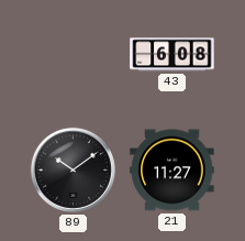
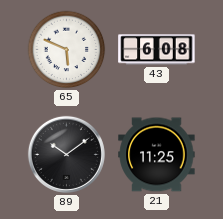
65: none -> 5:49
21: 11:27 -> 11:25
